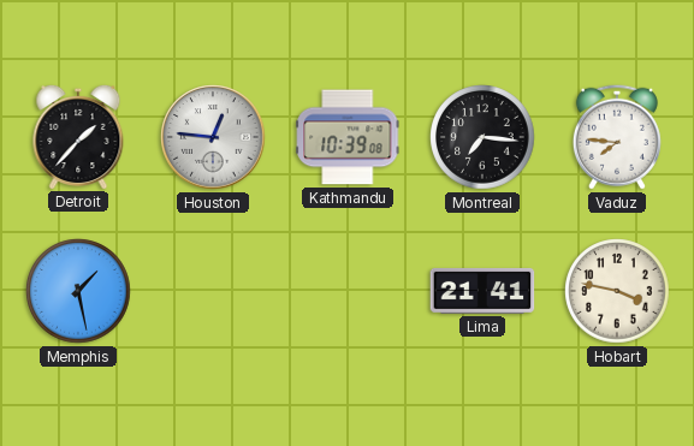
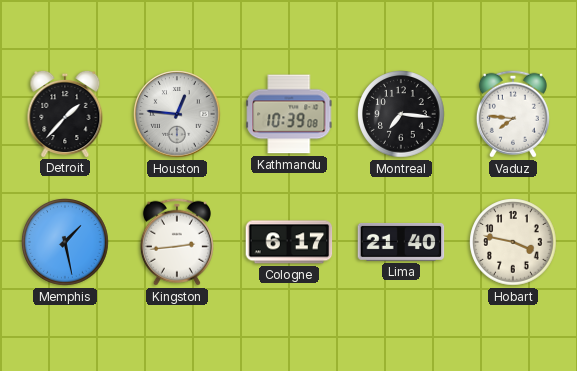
Kingston: none -> 2:44
Cologne: none -> 6:17
Lima: 21:41 -> 21:40
